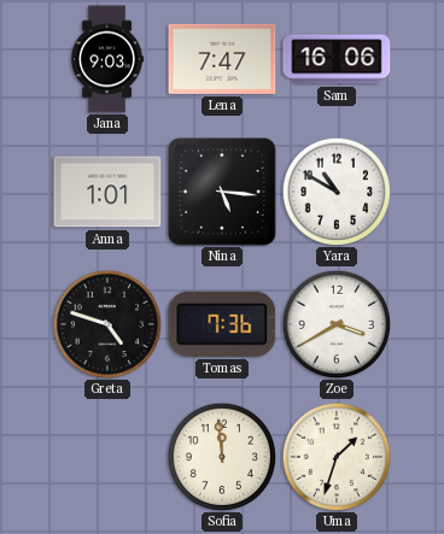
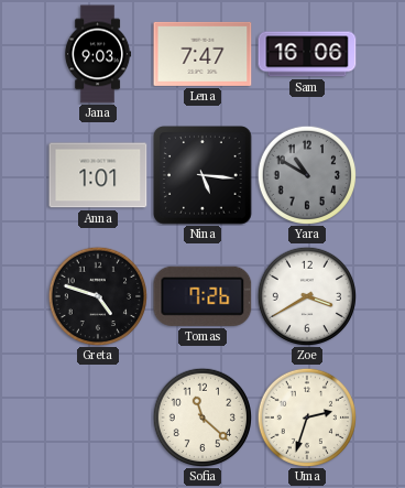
Yara dial: white -> grey
Tomas: 7:36 -> 7:26
Sofia: 11:59 -> 11:22
Uma: 1:33 -> 2:33
